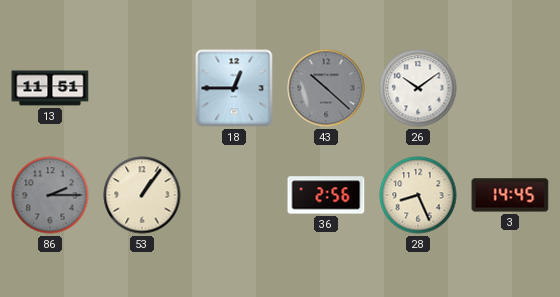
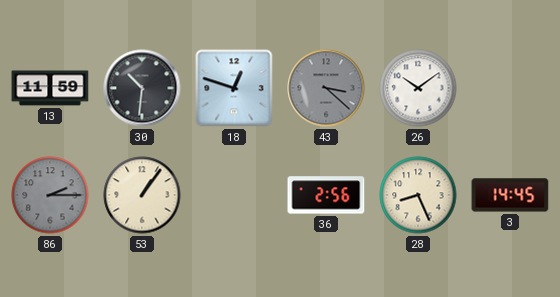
13: 11:51 -> 11:59
30: none -> 10:31
18: 12:45 -> 12:48
43: 10:22 -> 3:22
